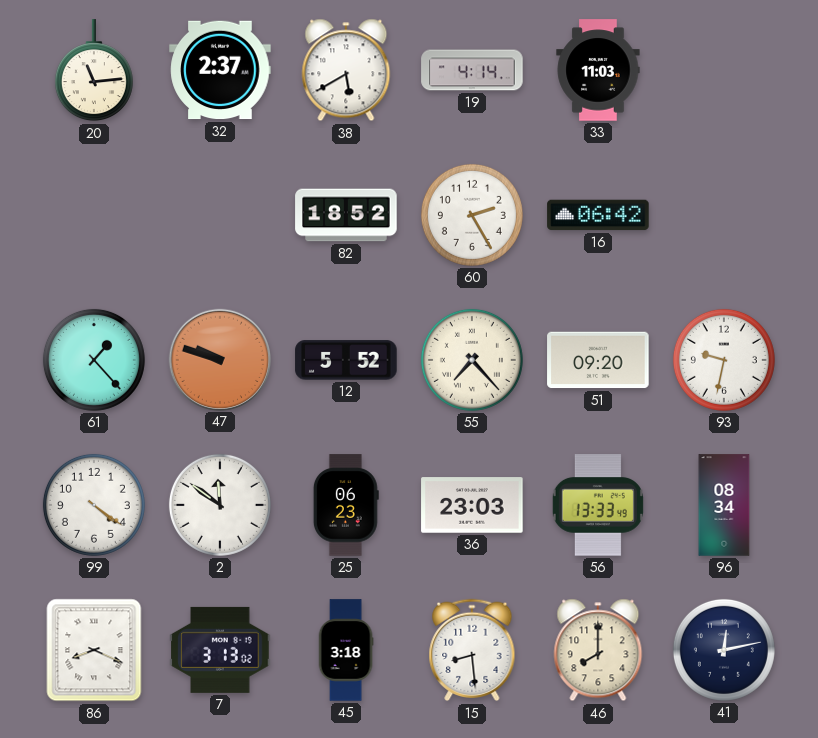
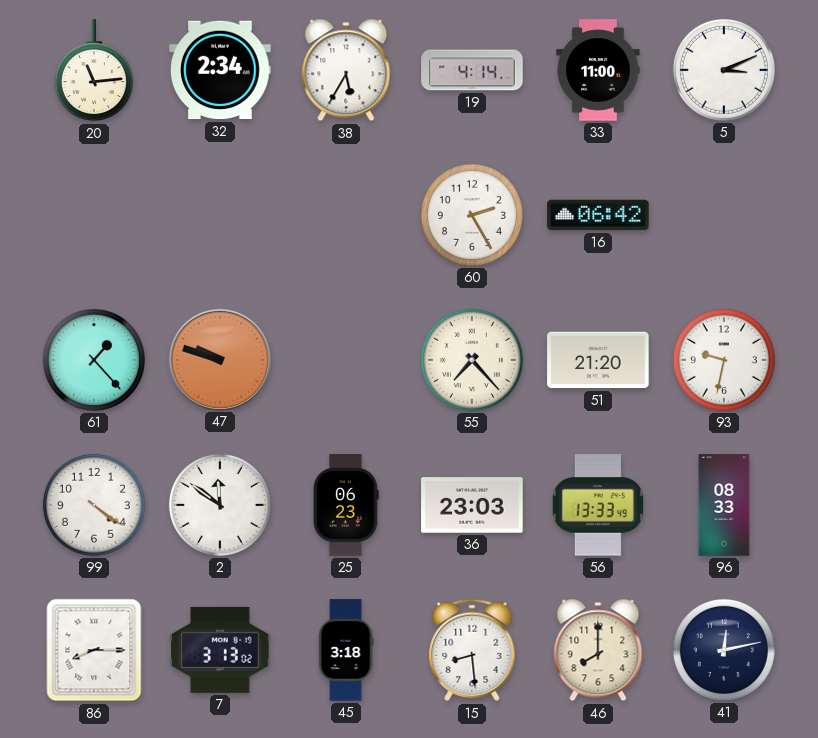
32: 2:37 -> 2:34
38: 5:40 -> 5:35
33: 11:03 -> 11:00
5: none -> 3:11
82: 18:52 -> none
12: 5:52 -> none
51: 09:20 -> 21:20
96: 08:34 -> 08:33
86: 8:19 -> 8:15
